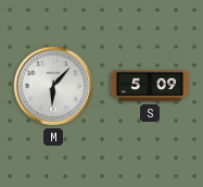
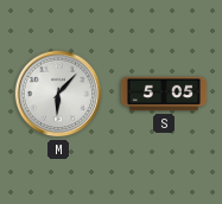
S: 5:09 -> 5:05
